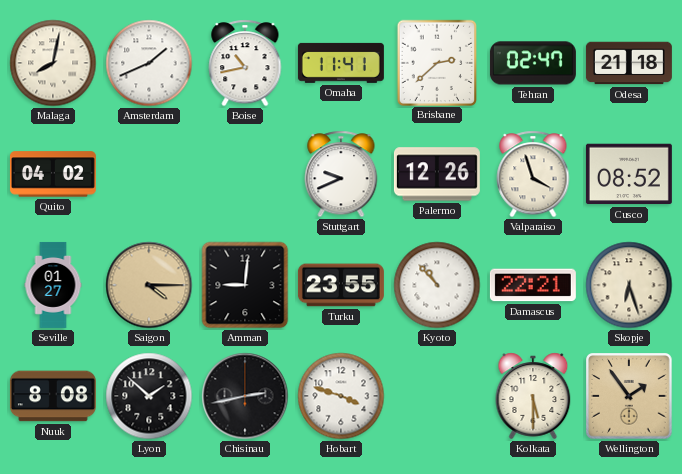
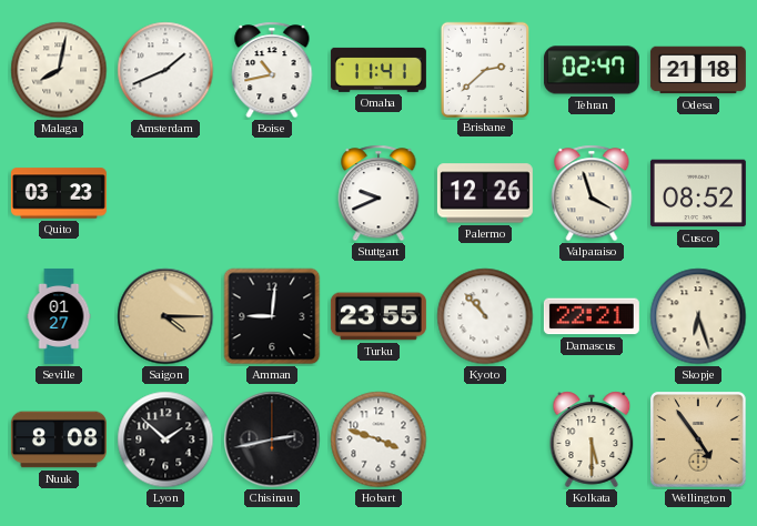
Quito: 04:02 -> 03:23
Wellington: 1:54 -> 4:54
